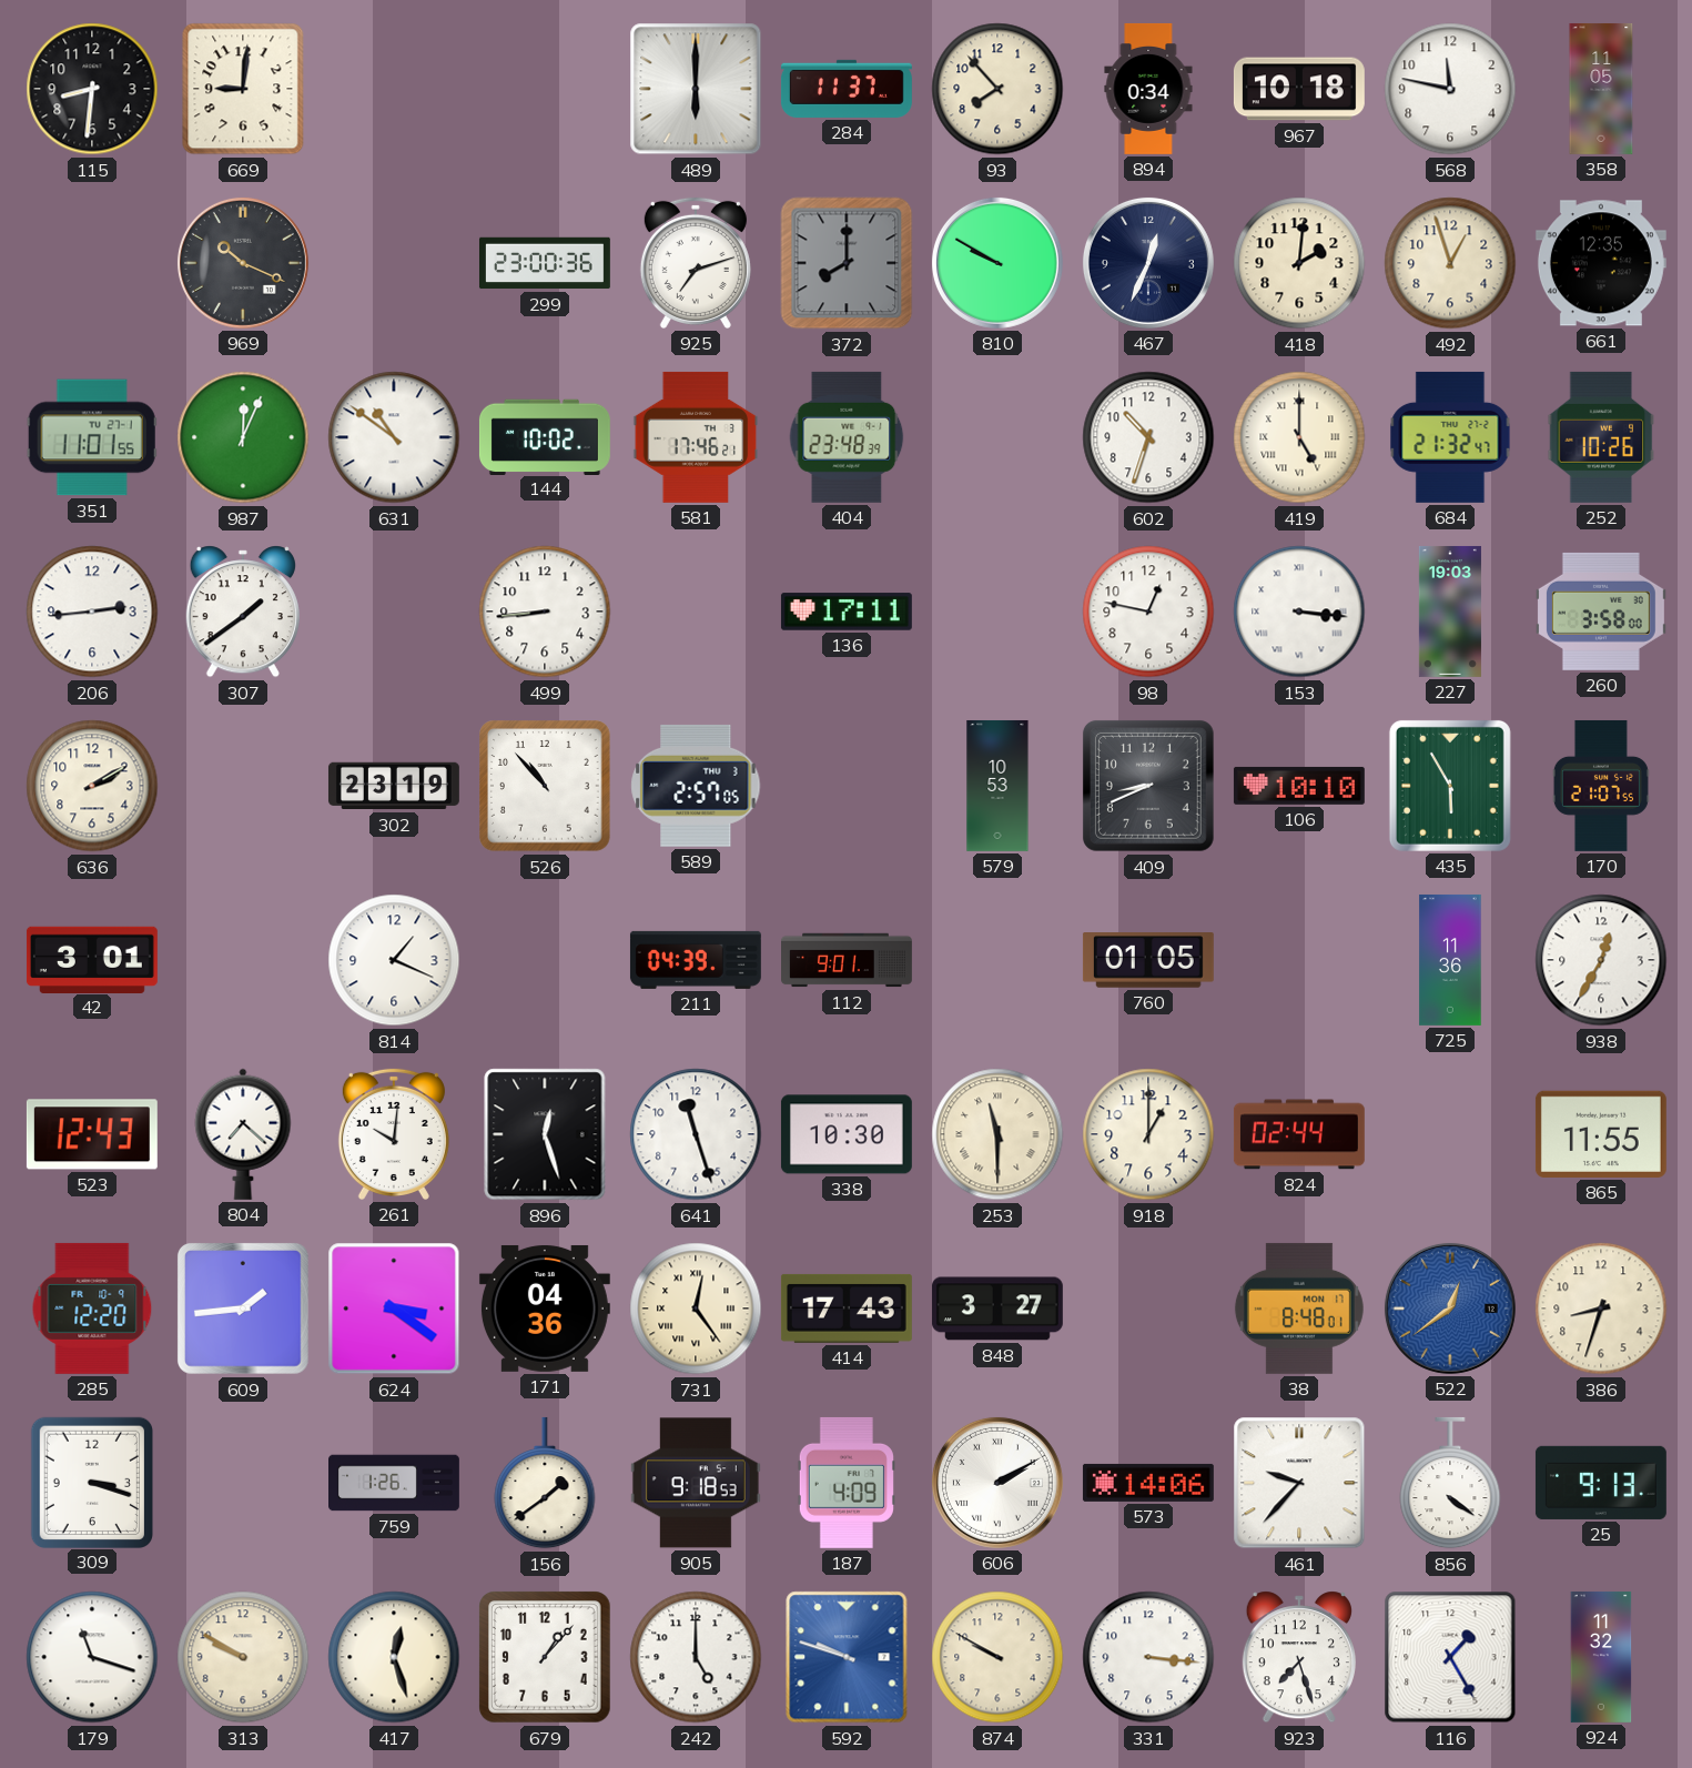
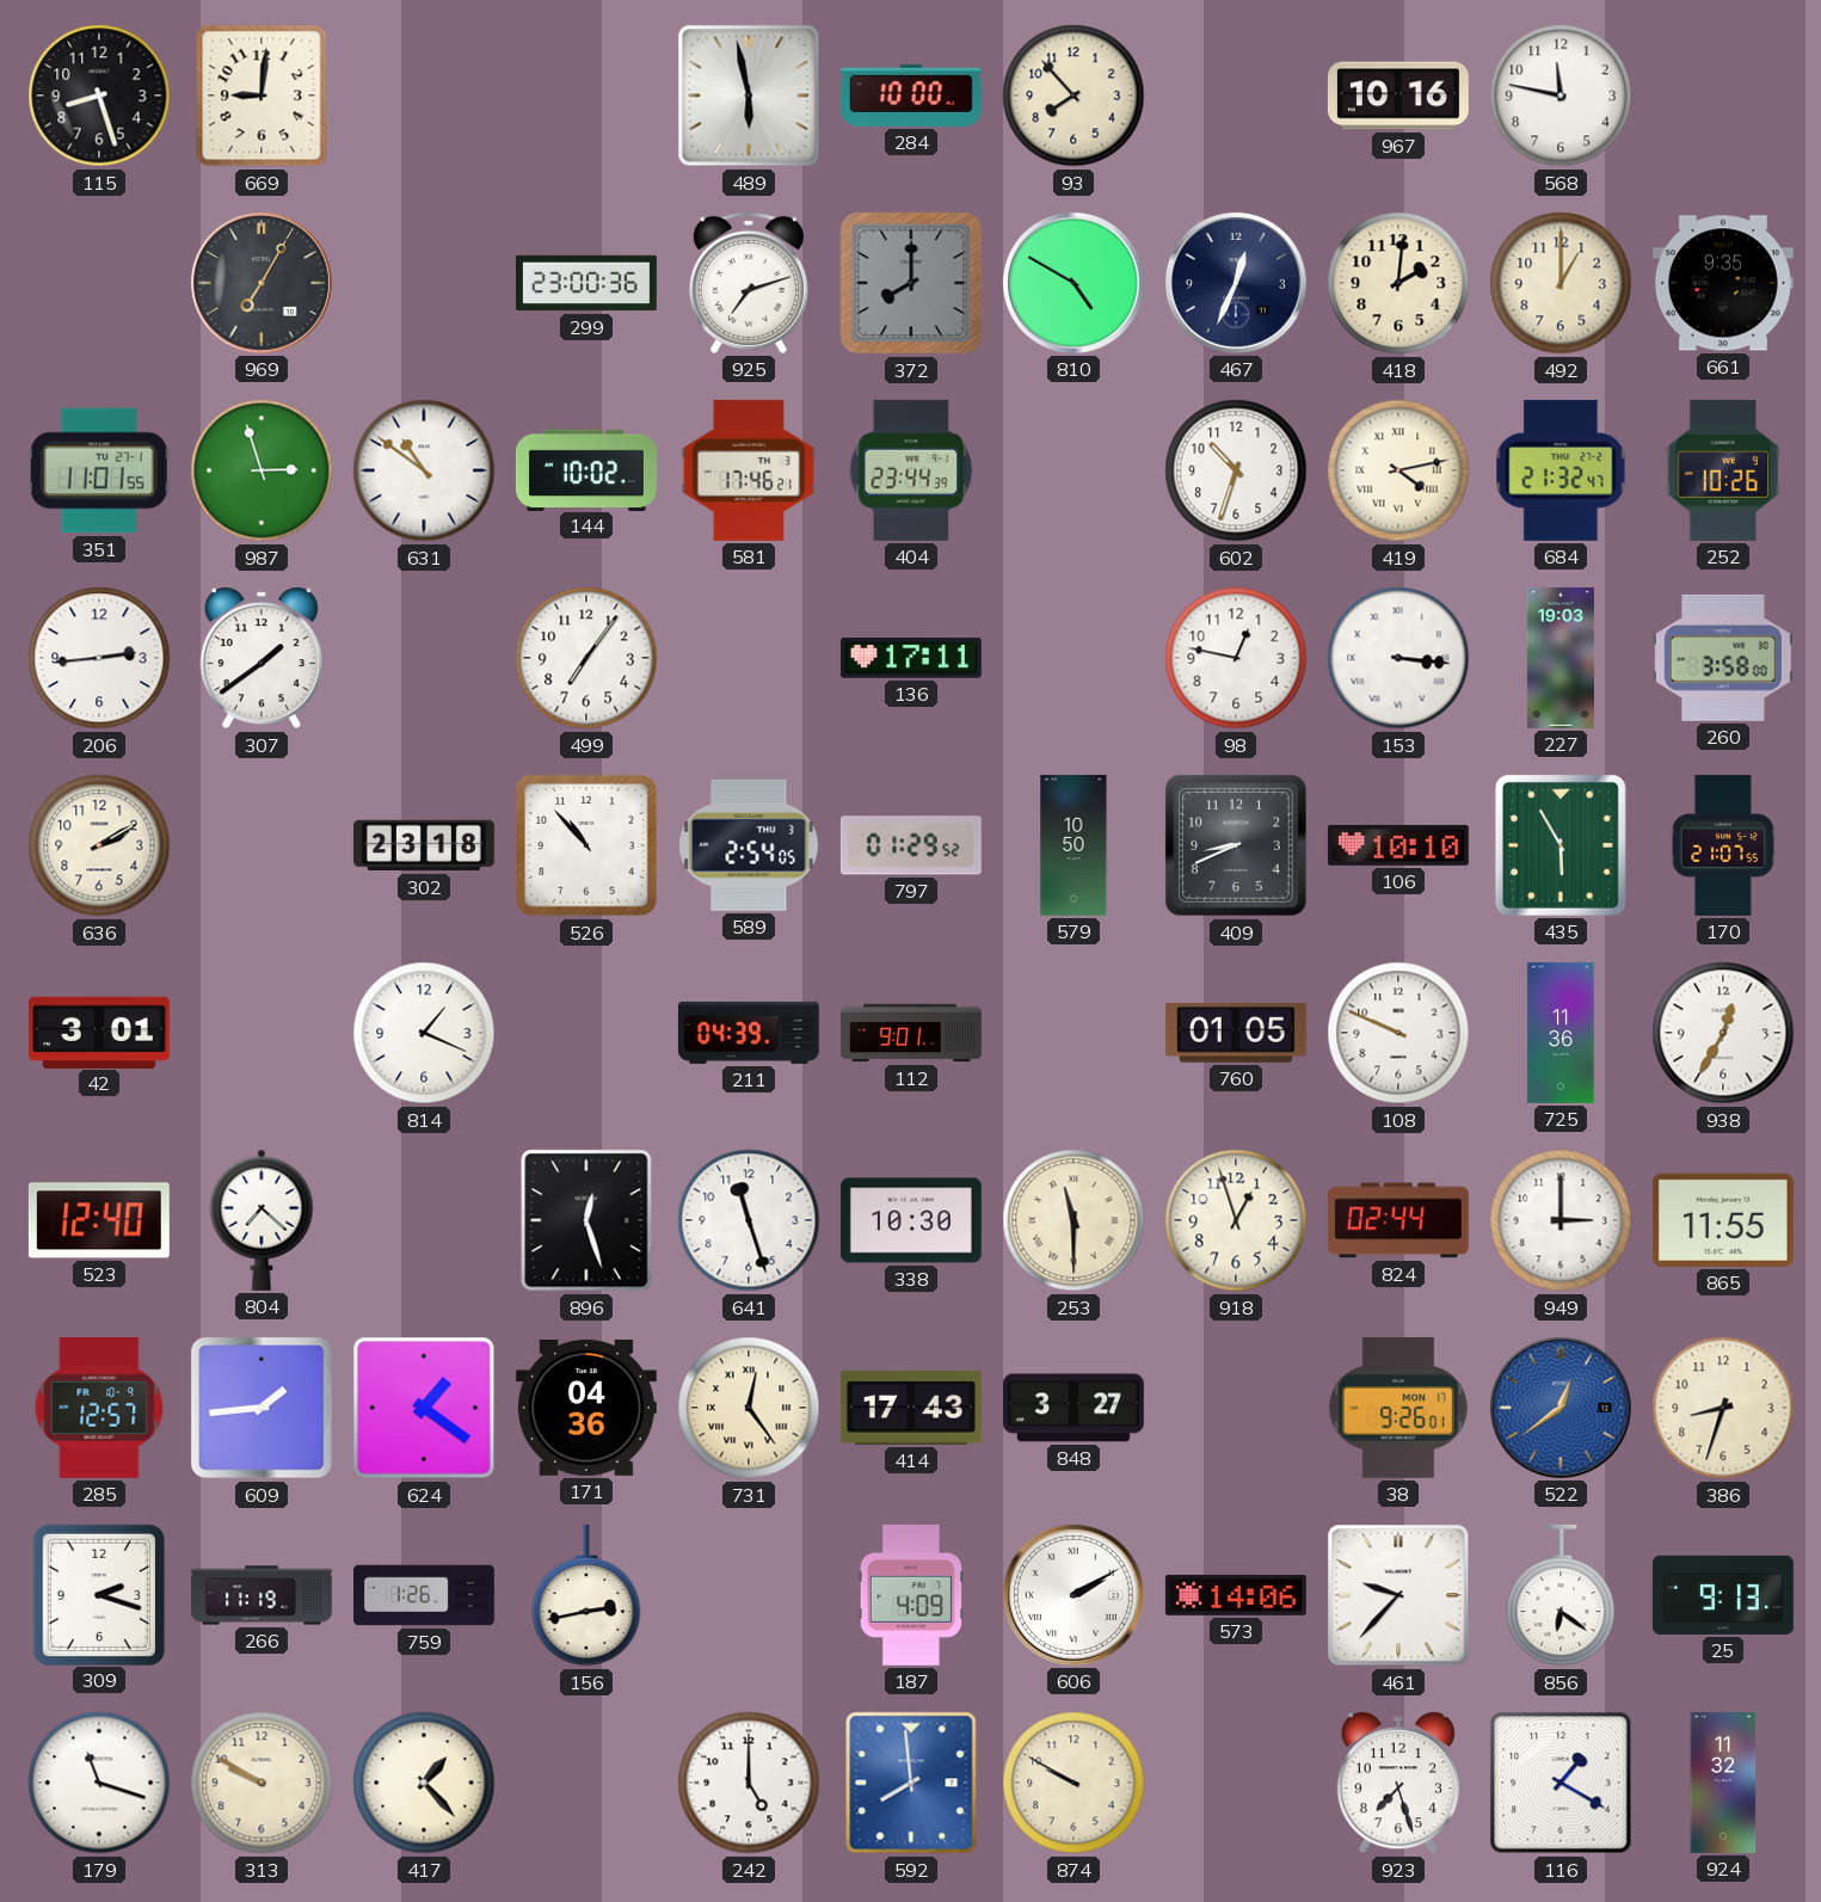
115: 8:31 -> 8:27
489: 6:00 -> 5:58
284: 11:37 -> 10:00
894: 0:34 -> none
967: 10:18 -> 10:16
358: 11:05 -> none
969: 10:19 -> 7:05
810: 9:50 -> 4:50
492: 12:57 -> 1:00
661: 12:35 -> 9:35
987: 12:04 -> 2:57
404: 23:48 -> 23:44
419: 5:00 -> 4:13
499: 8:44 -> 7:06
302: 23:19 -> 23:18
589: 2:57 -> 2:54
797: none -> 01:29
579: 10:53 -> 10:50
108: none -> 9:49
523: 12:43 -> 12:40
261: 10:01 -> none
918: 1:00 -> 12:57
949: none -> 3:00
285: 12:20 -> 12:57
624: 3:21 -> 1:21
38: 8:48 -> 9:26
309: 3:18 -> 2:18
266: none -> 11:19
156: 1:39 -> 2:43
905: 9:18 -> none
856: 4:21 -> 6:21
417: 12:27 -> 1:23
679: 1:07 -> none
592: 9:48 -> 7:59
331: 3:16 -> none
116: 1:25 -> 1:20
